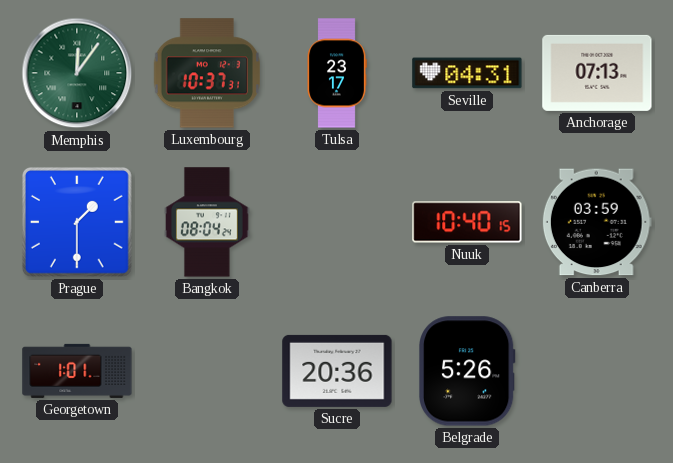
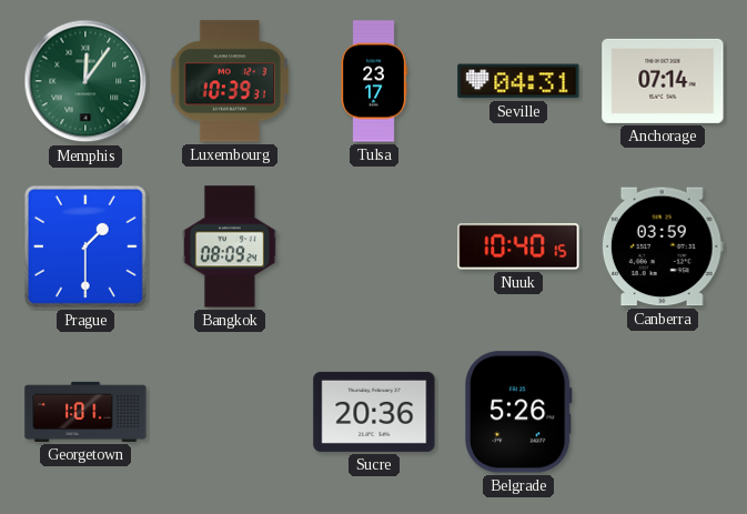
Luxembourg: 10:37 -> 10:39
Anchorage: 07:13 -> 07:14
Bangkok: 08:04 -> 08:09
